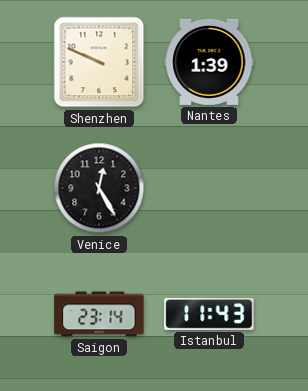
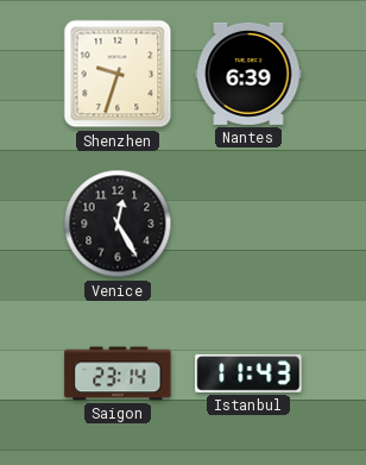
Shenzhen: 9:49 -> 9:33
Nantes: 1:39 -> 6:39
